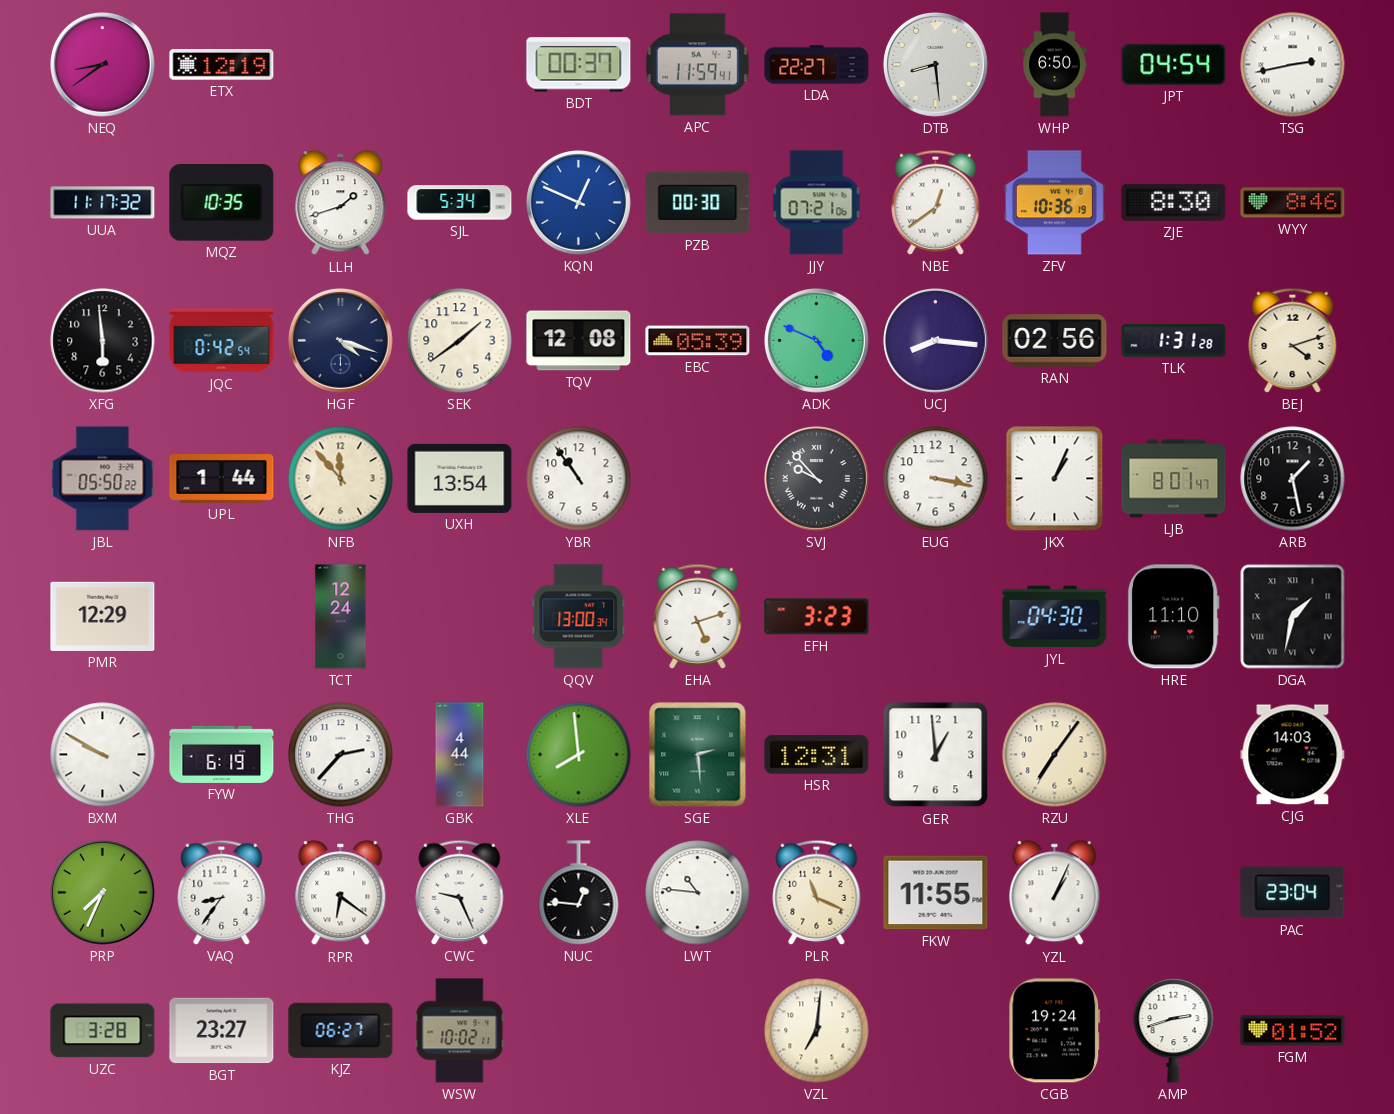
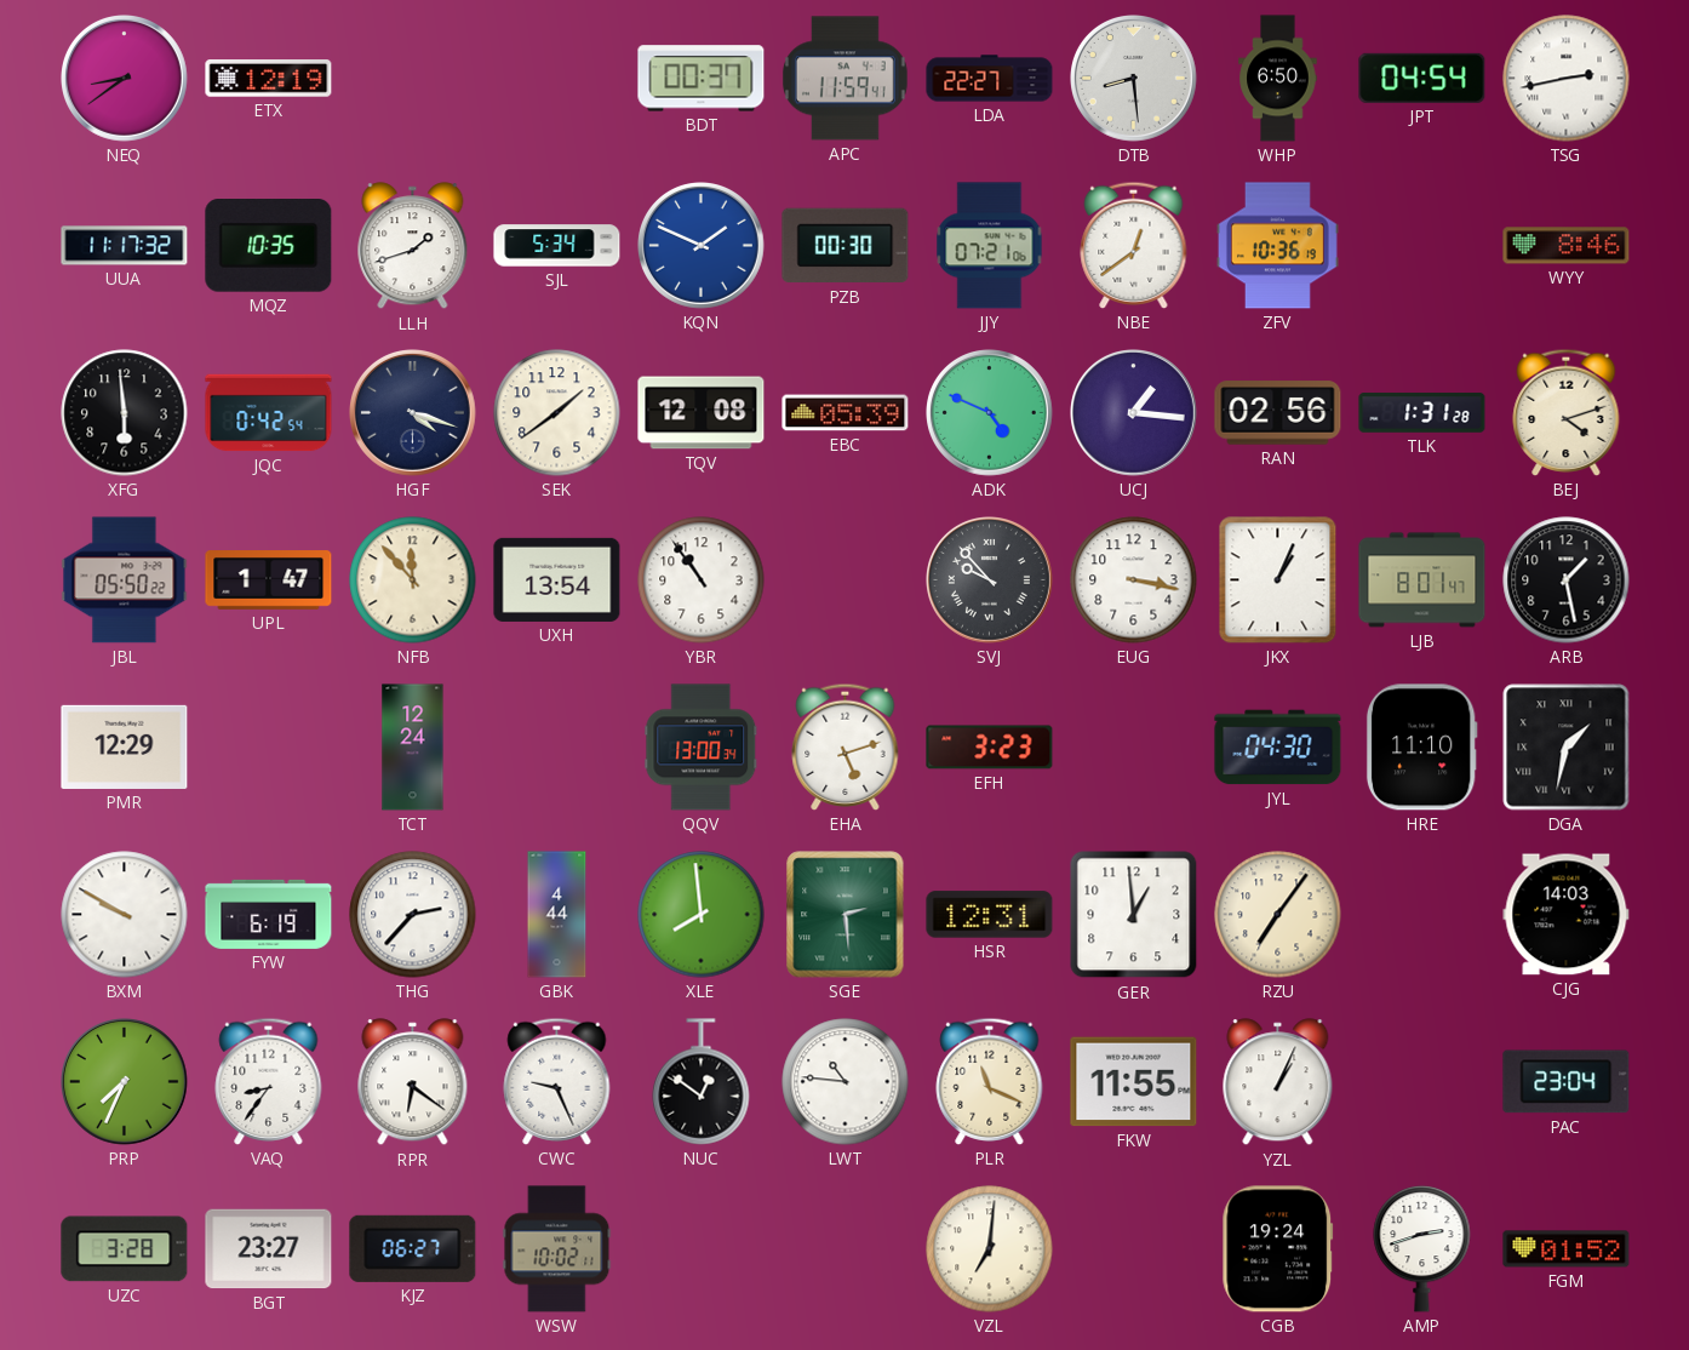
KQN: 12:49 -> 1:49
ZJE: 8:30 -> none
UCJ: 8:16 -> 1:16
UPL: 1:44 -> 1:47
NUC: 12:46 -> 12:51
